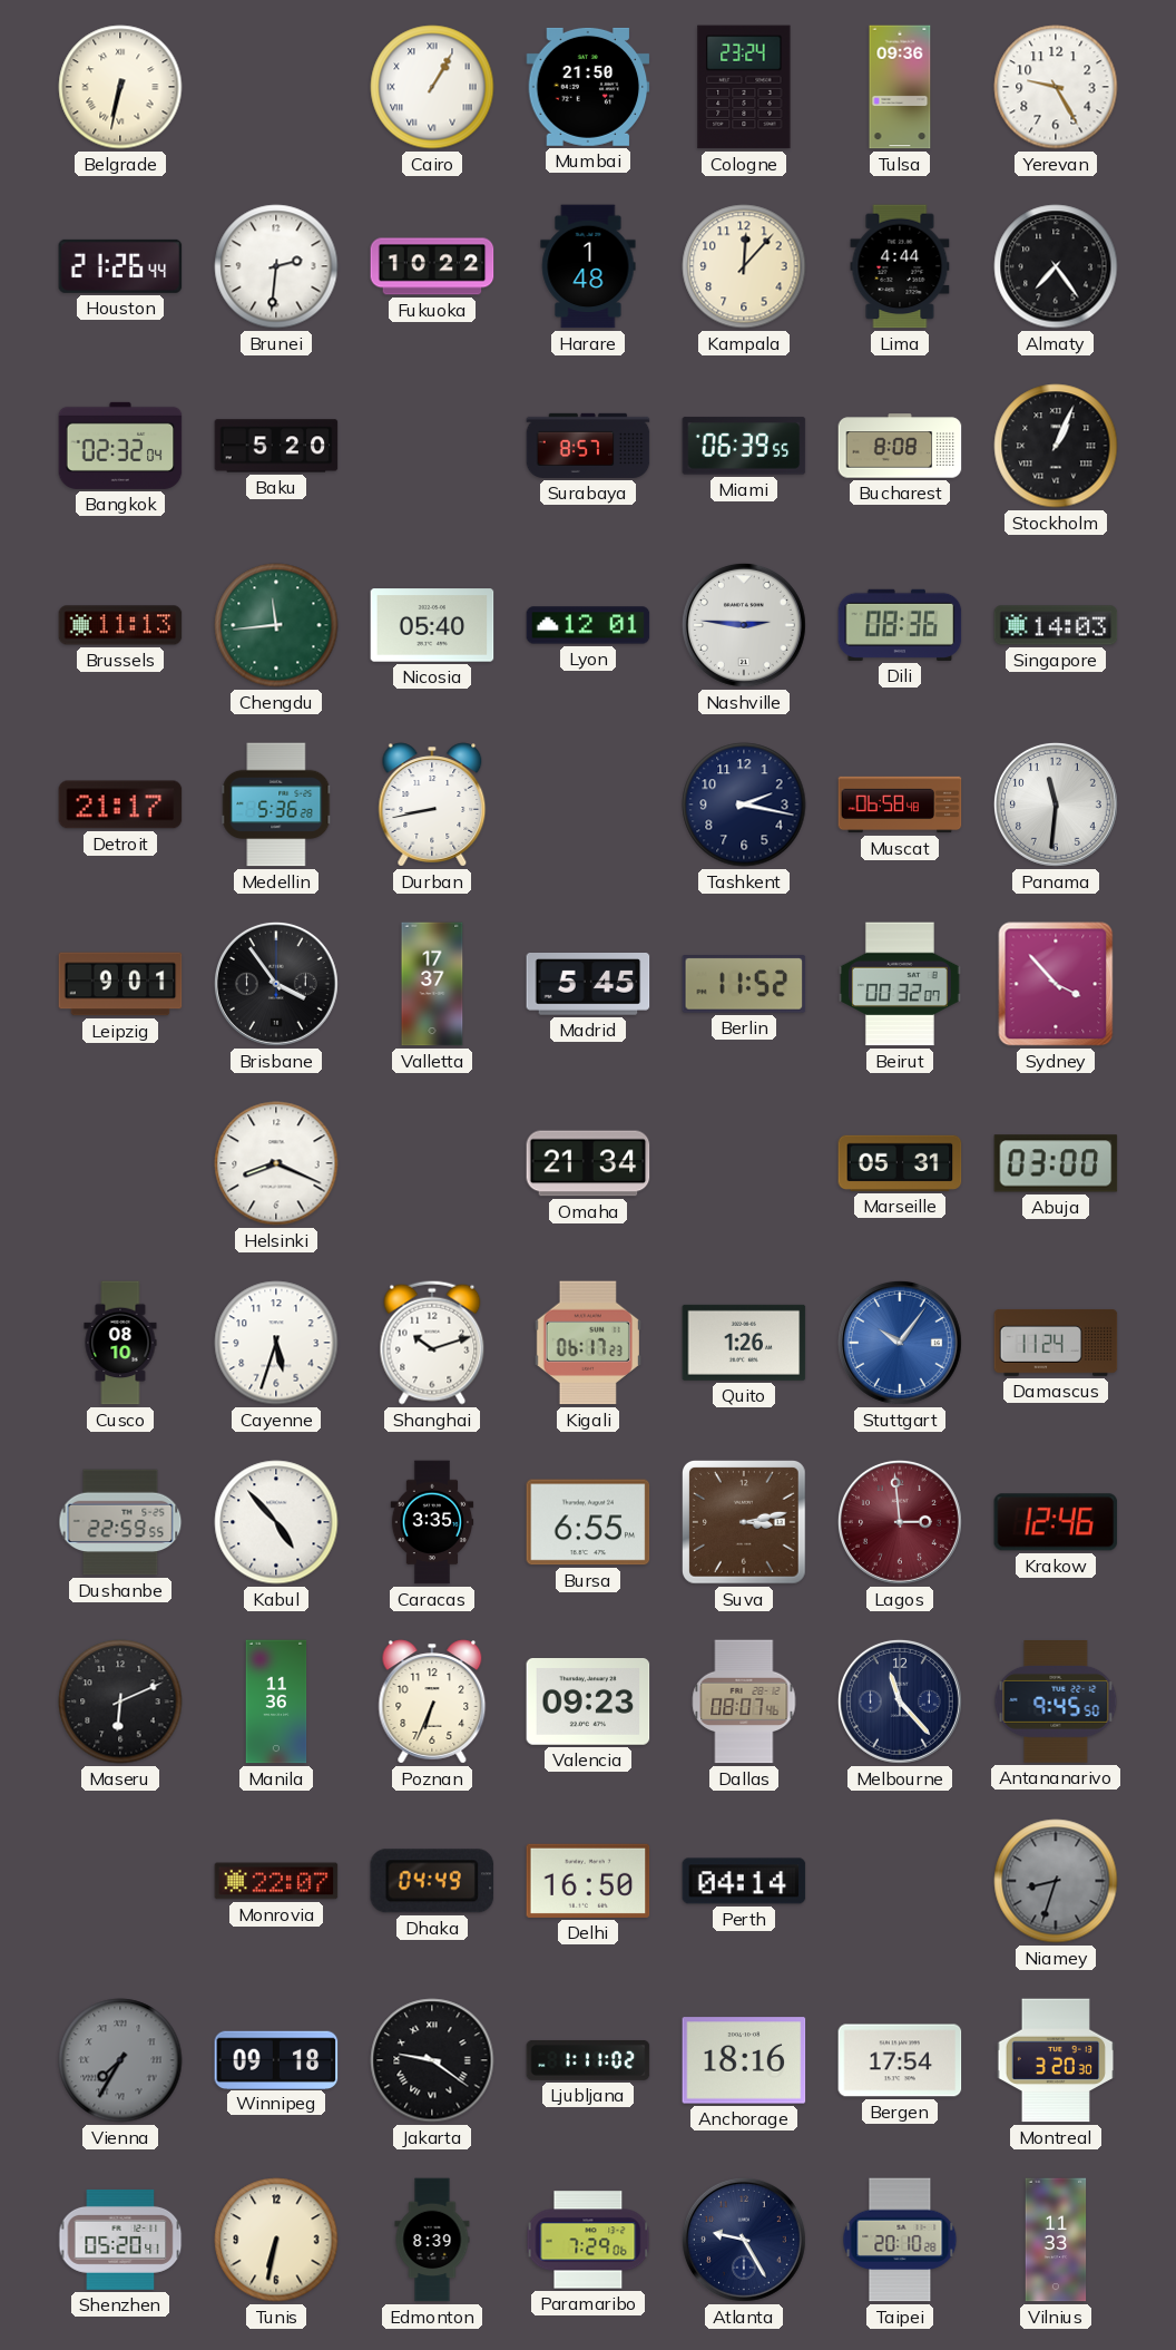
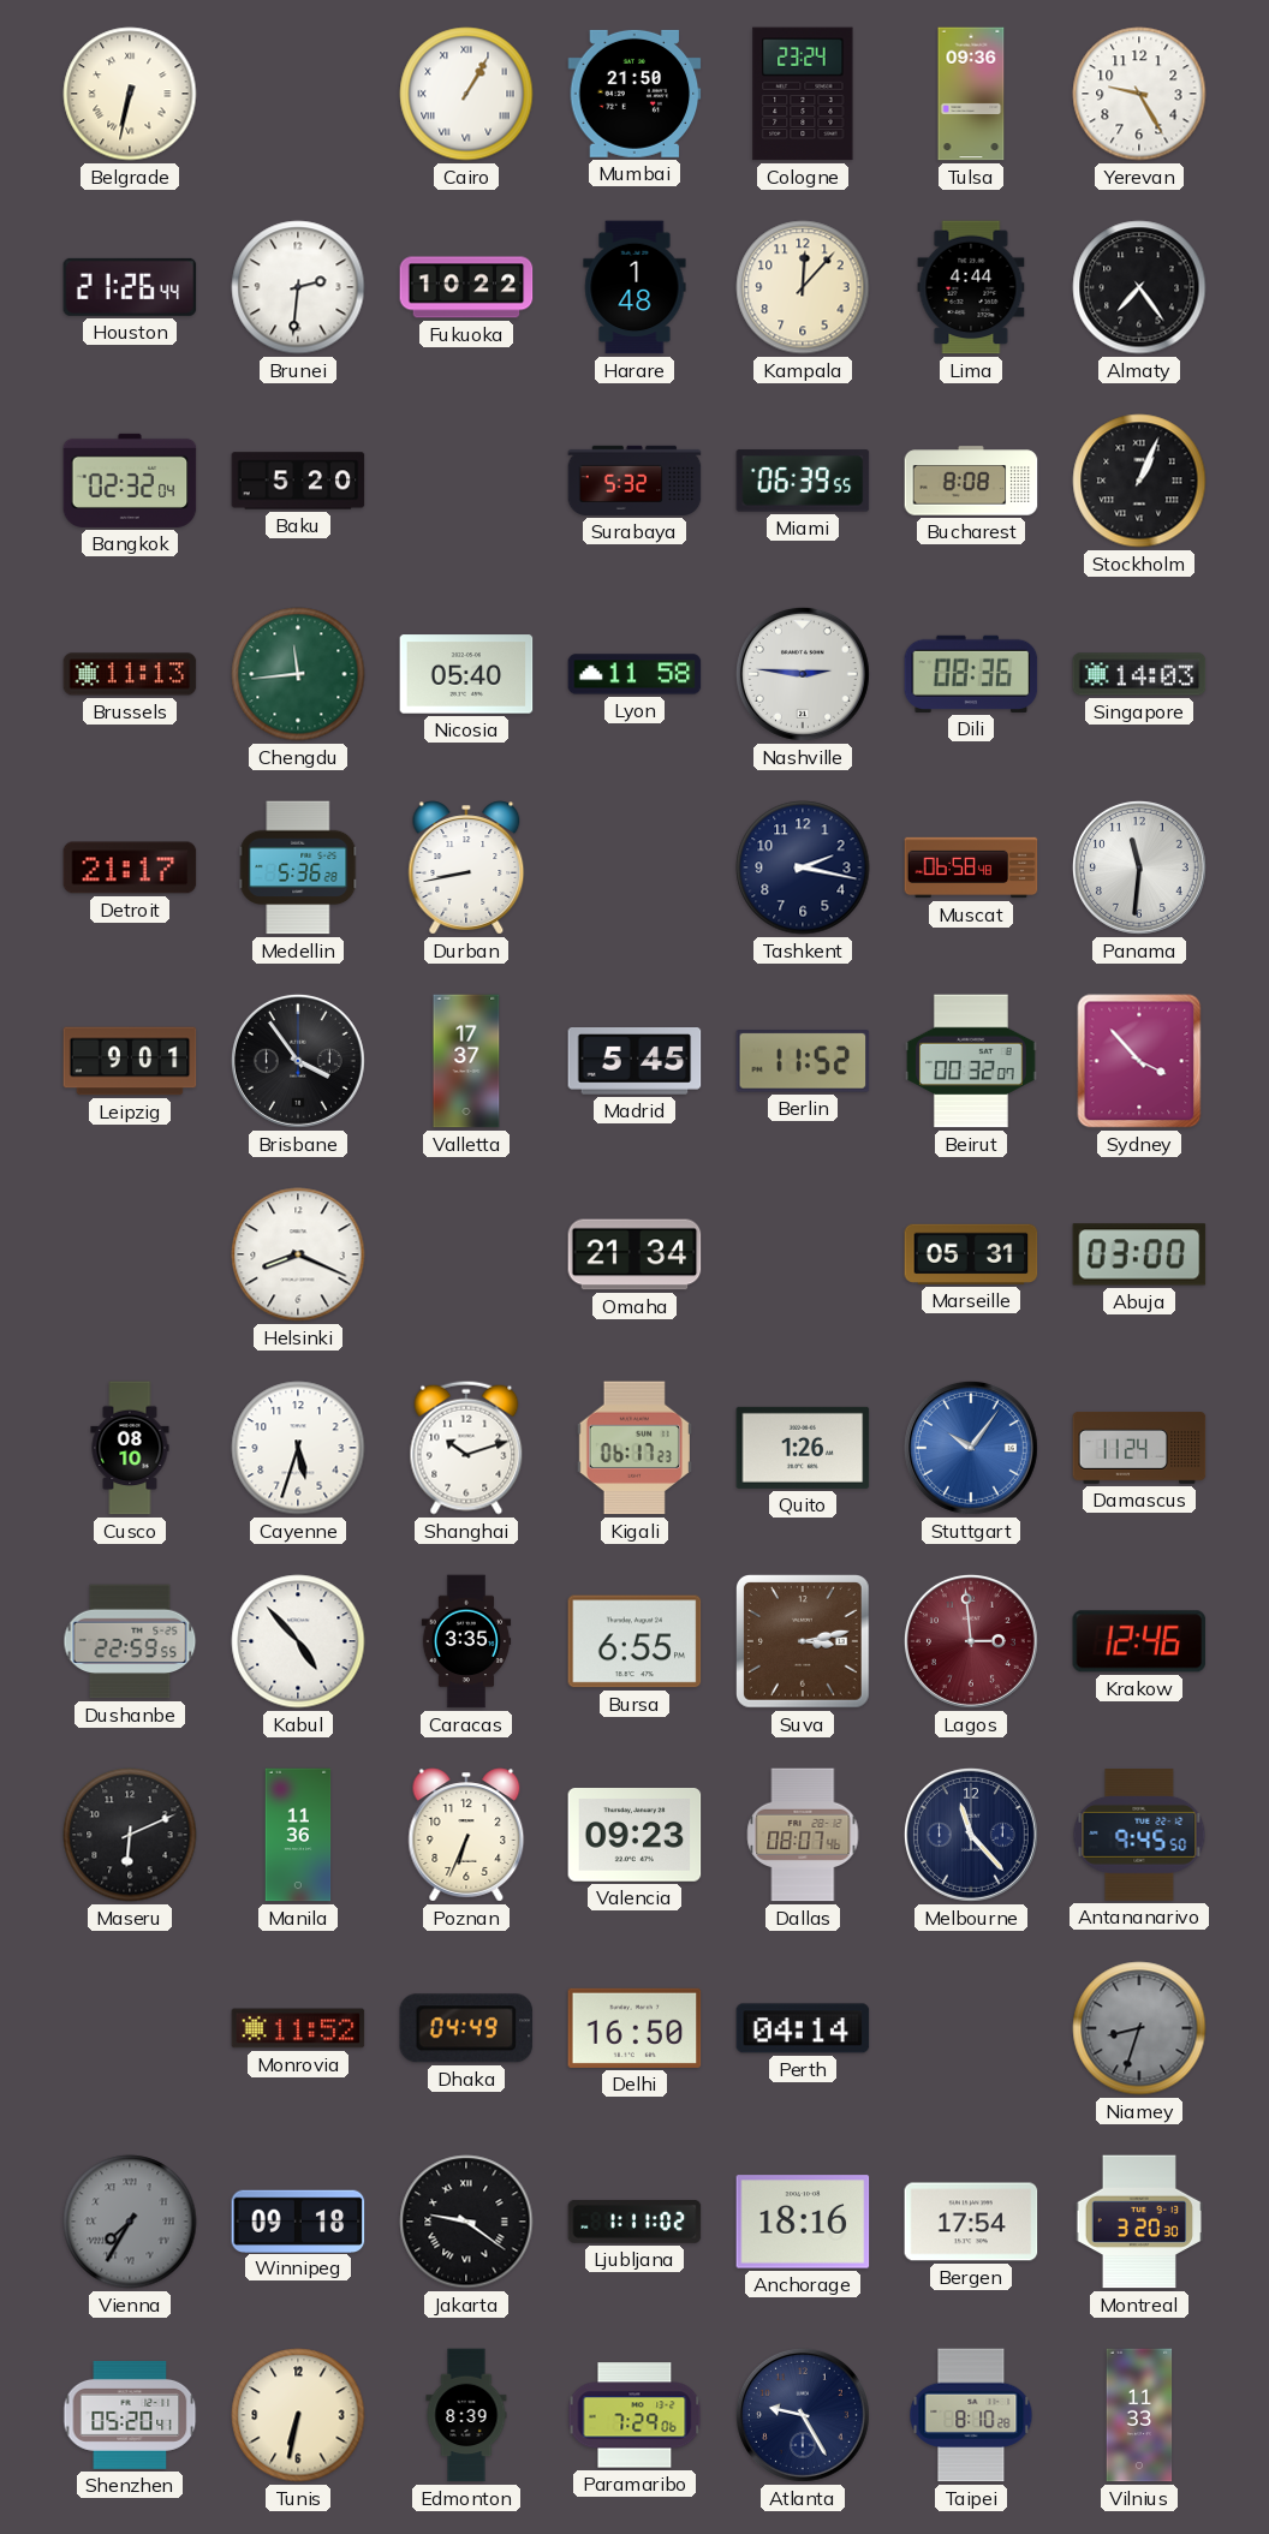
Surabaya: 8:57 -> 5:32
Lyon: 12:01 -> 11:58
Monrovia: 22:07 -> 11:52
Taipei: 20:10 -> 8:10
